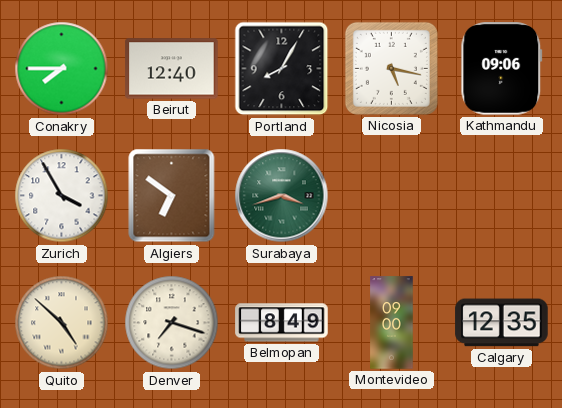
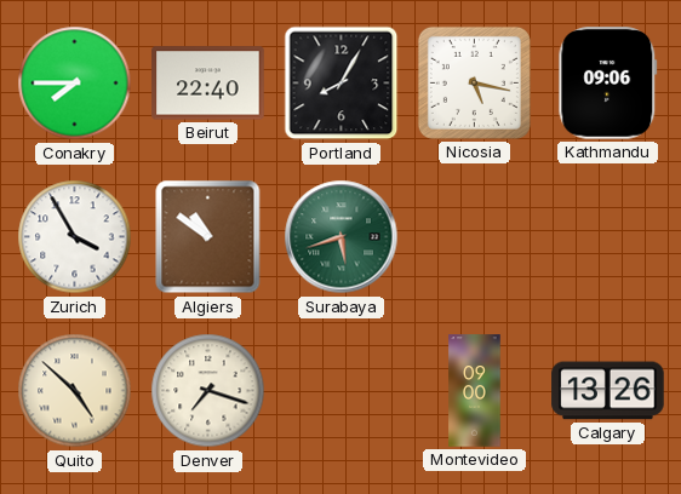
Beirut: 12:40 -> 22:40
Algiers: 6:51 -> 10:51
Surabaya: 3:42 -> 5:42
Belmopan: 8:49 -> none
Calgary: 12:35 -> 13:26
